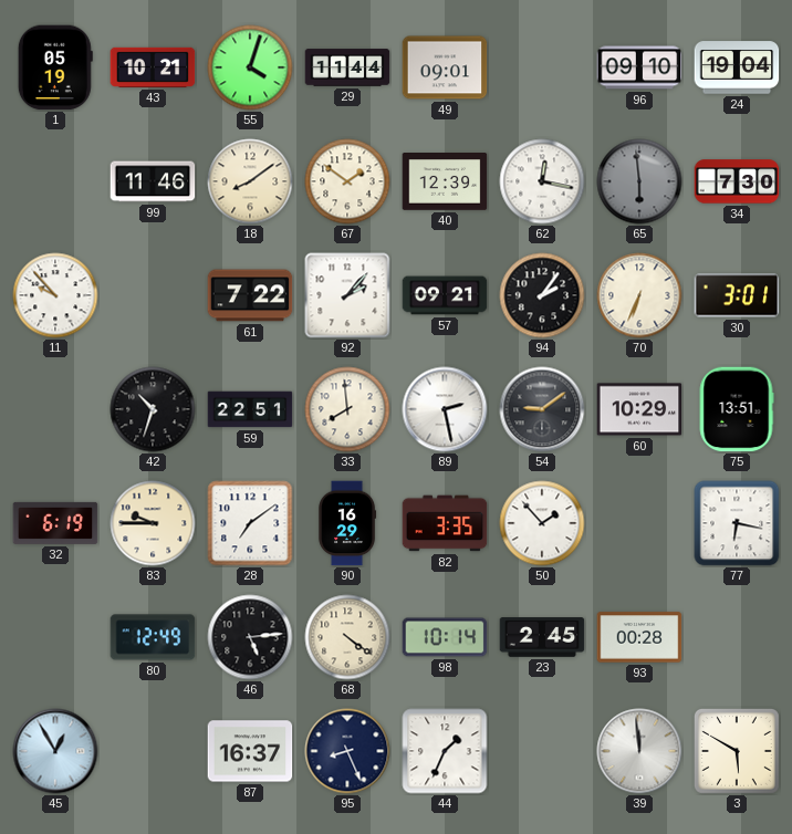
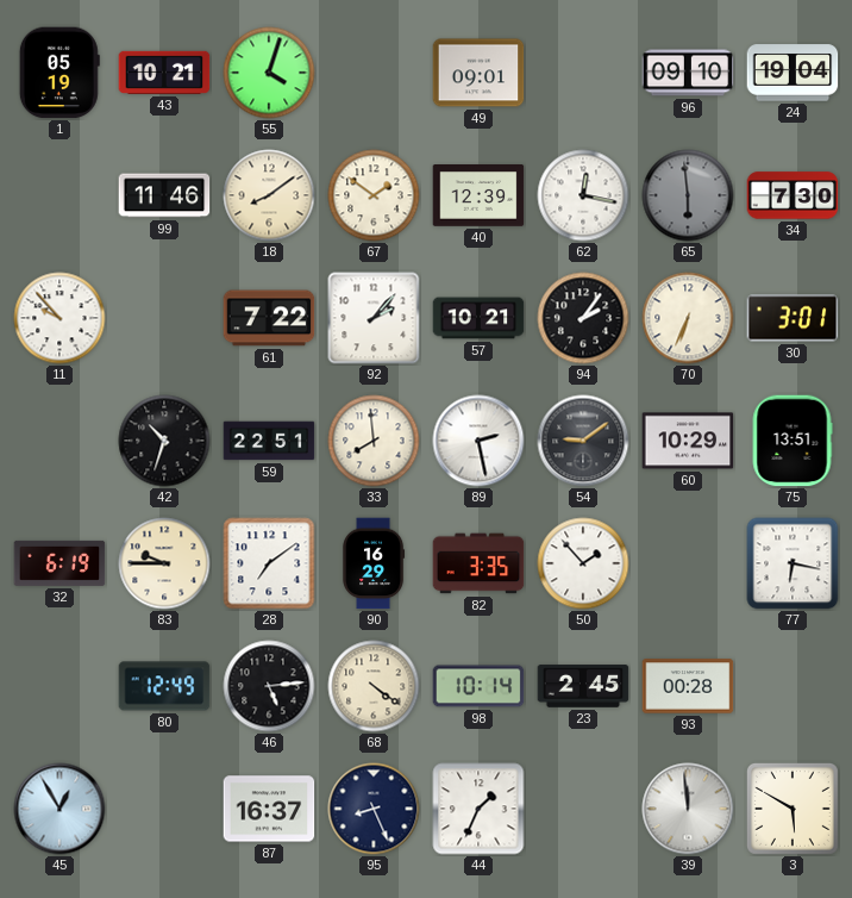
29: 11:44 -> none
57: 09:21 -> 10:21
